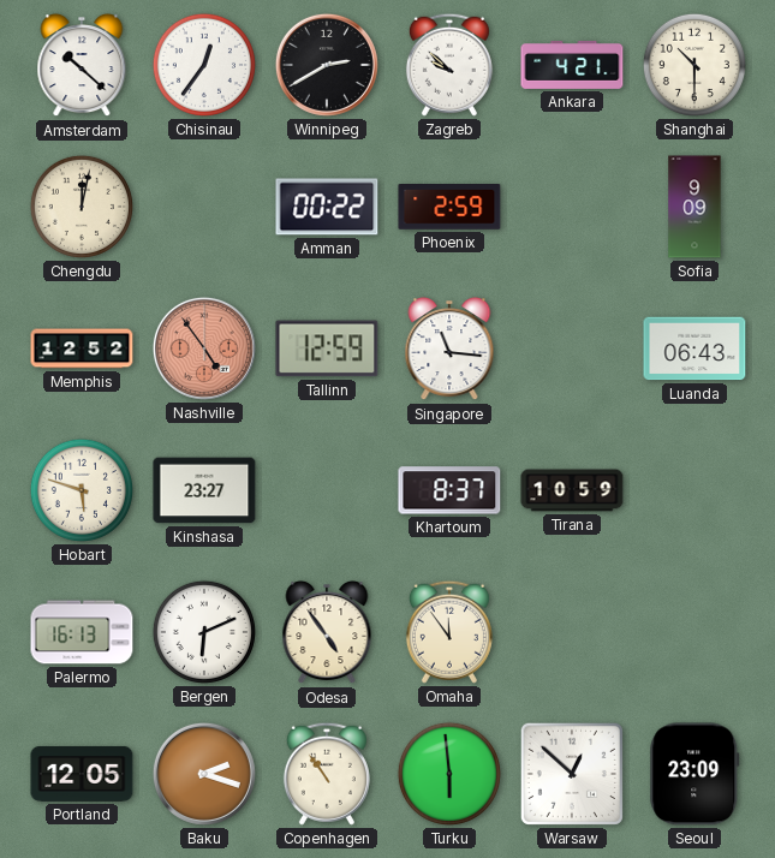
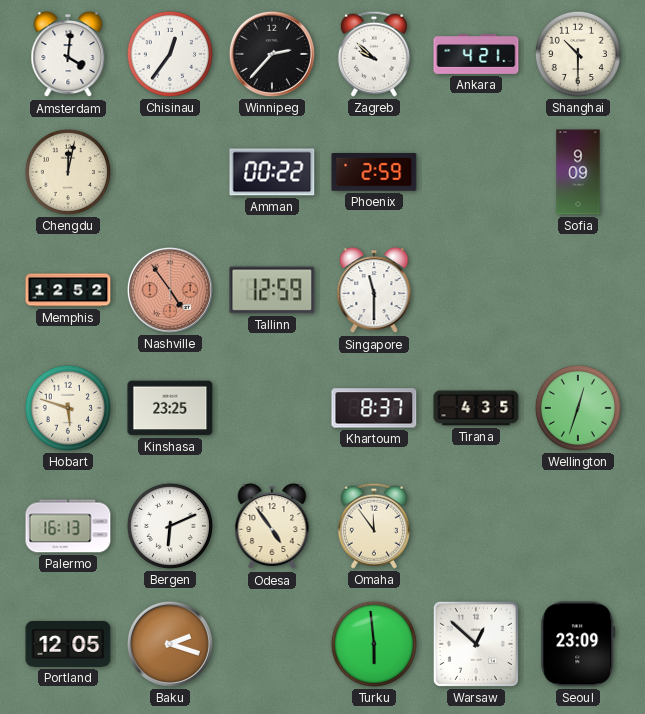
Amsterdam: 10:22 -> 4:01
Winnipeg: 2:40 -> 2:37
Singapore: 11:16 -> 11:30
Luanda: 06:43 -> none
Kinshasa: 23:27 -> 23:25
Tirana: 10:59 -> 4:35
Wellington: none -> 12:33
Copenhagen: 10:54 -> none
